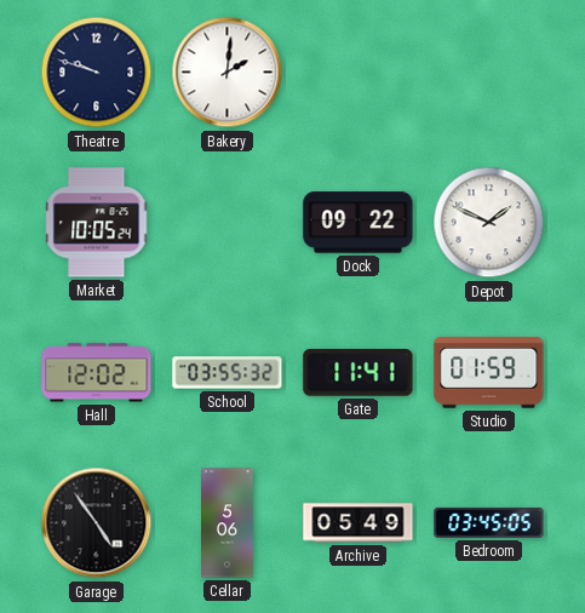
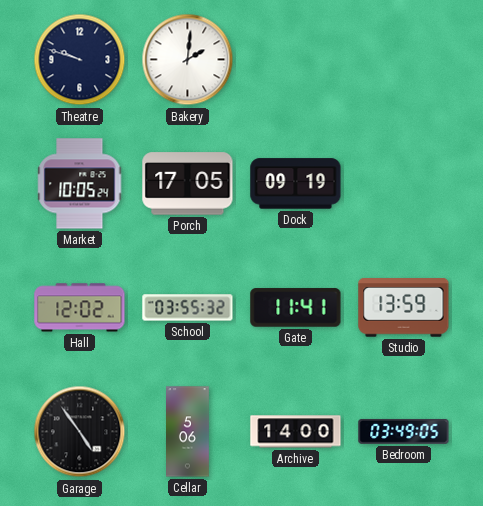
Porch: none -> 17:05
Dock: 09:22 -> 09:19
Depot: 1:49 -> none
Studio: 01:59 -> 13:59
Archive: 05:49 -> 14:00
Bedroom: 03:45 -> 03:49
